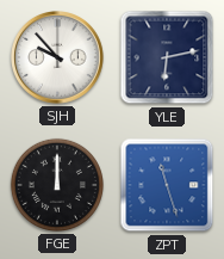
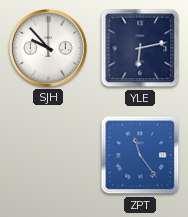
FGE: 12:00 -> none
ZPT: 11:27 -> 11:24
